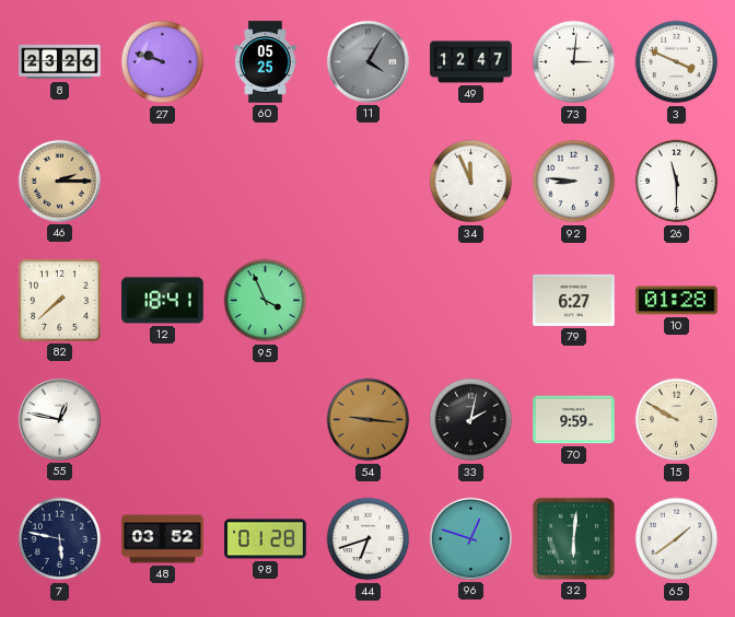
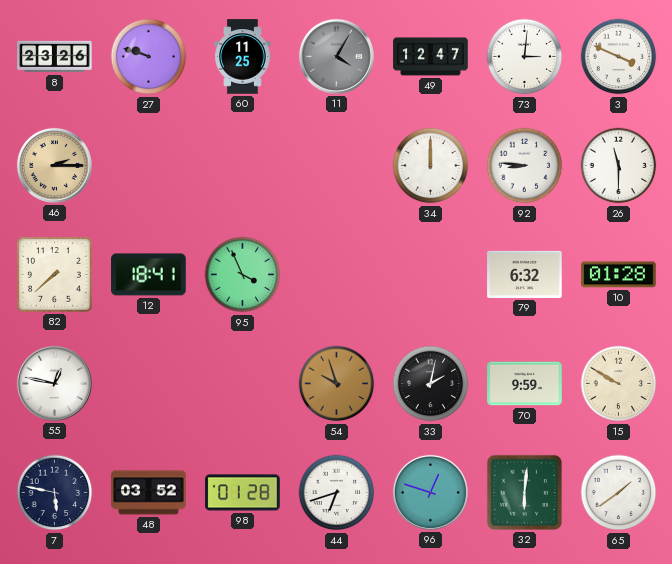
60: 05:25 -> 11:25
34: 11:56 -> 12:00
79: 6:27 -> 6:32
54: 9:16 -> 9:57
